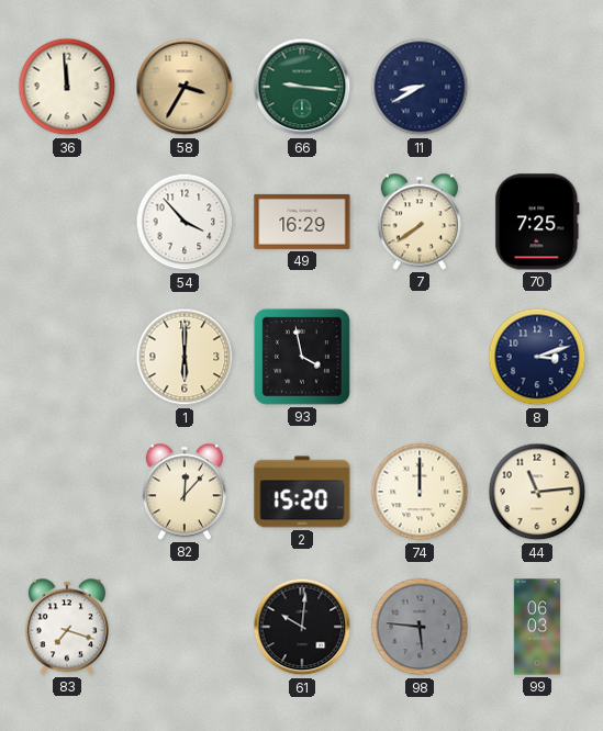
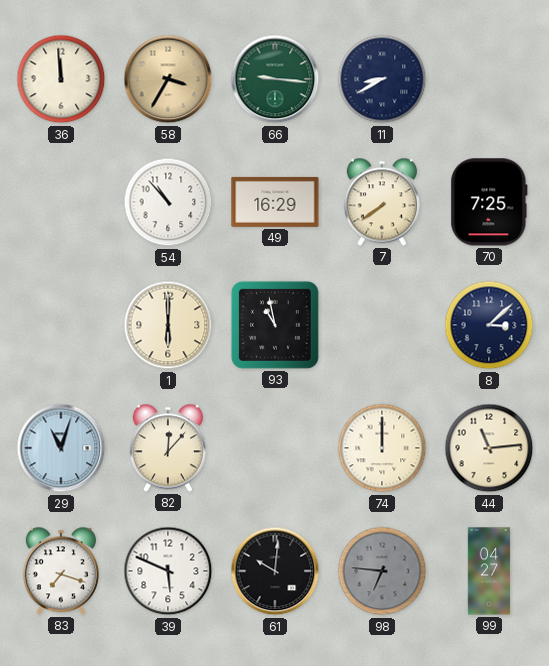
54: 3:53 -> 10:53
93: 3:58 -> 10:58
8: 3:12 -> 3:08
29: none -> 11:03
2: 15:20 -> none
39: none -> 5:49
98: 5:46 -> 6:46
99: 06:03 -> 04:27
